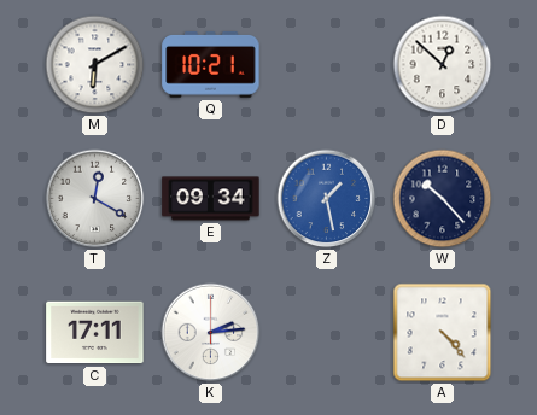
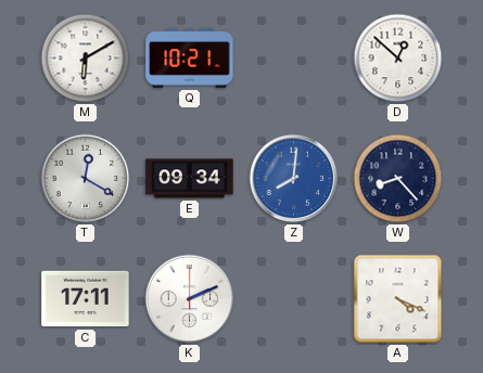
Z: 1:28 -> 8:01
W: 10:23 -> 8:23
K: 2:14 -> 2:11
A: 4:23 -> 4:19
